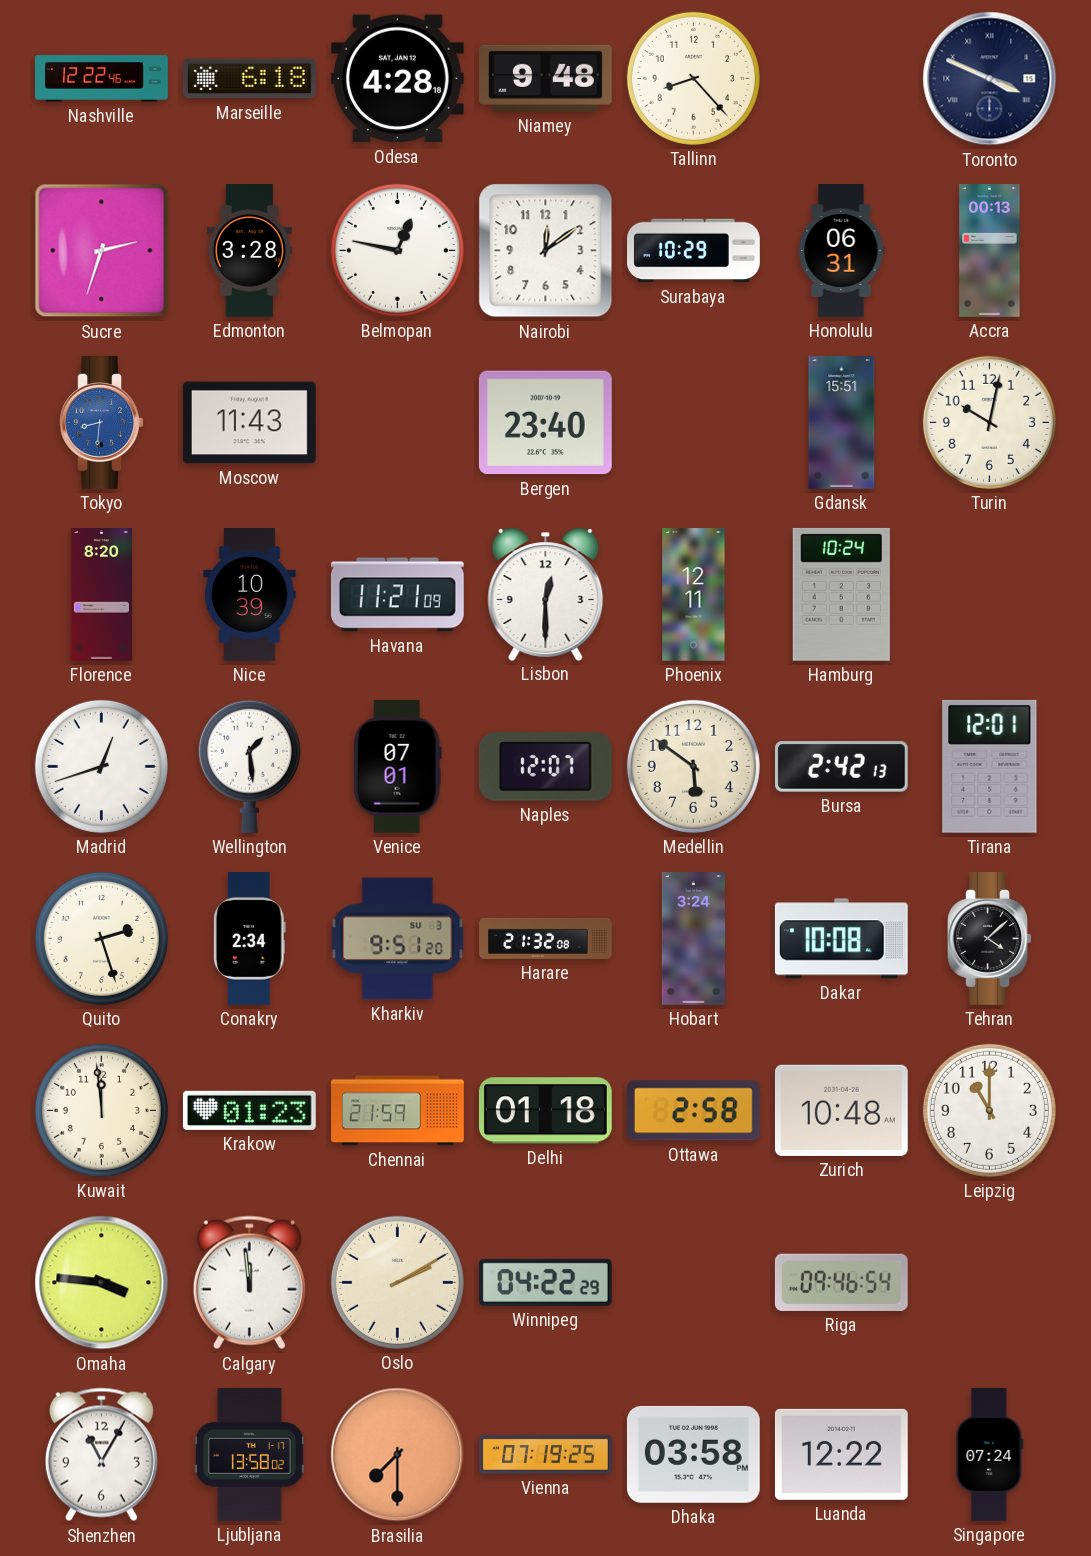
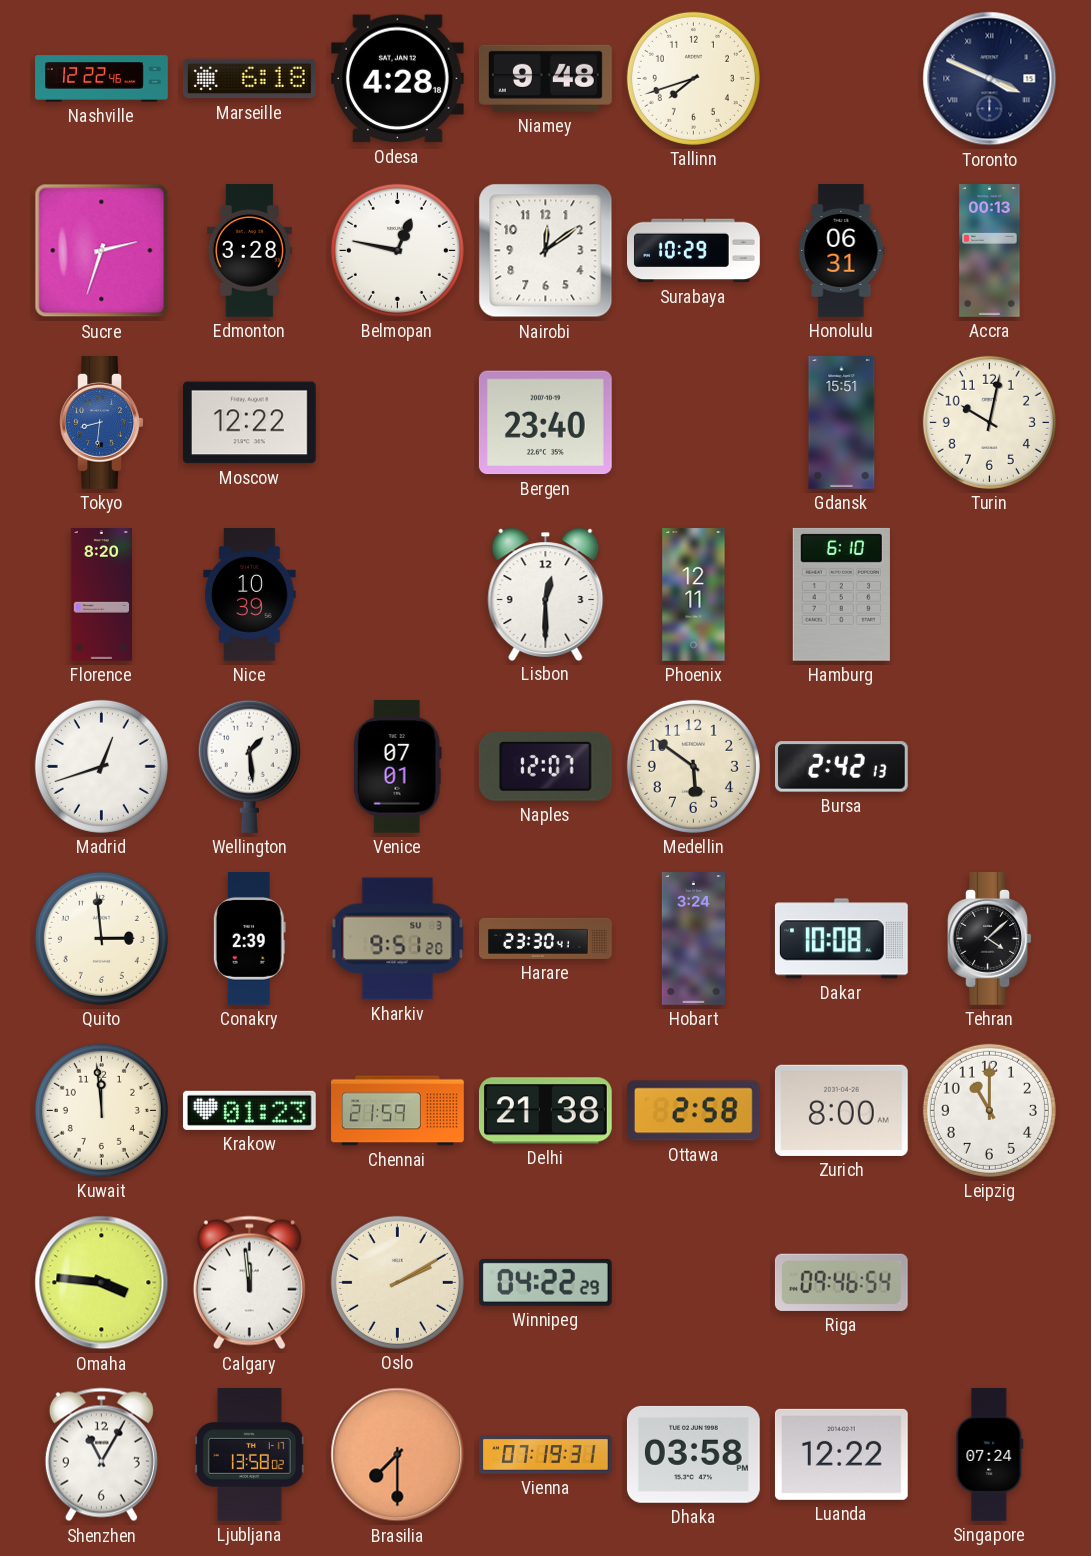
Tallinn: 8:23 -> 7:42
Moscow: 11:43 -> 12:22
Havana: 11:21 -> none
Hamburg: 10:24 -> 6:10
Tirana: 12:01 -> none
Quito: 2:27 -> 2:59
Conakry: 2:34 -> 2:39
Harare: 21:32 -> 23:30
Delhi: 01:18 -> 21:38
Zurich: 10:48 -> 8:00
Vienna: 07:19:25 -> 07:19:31
